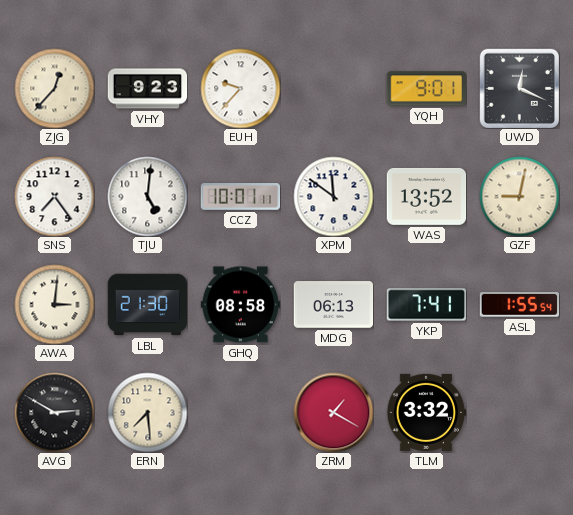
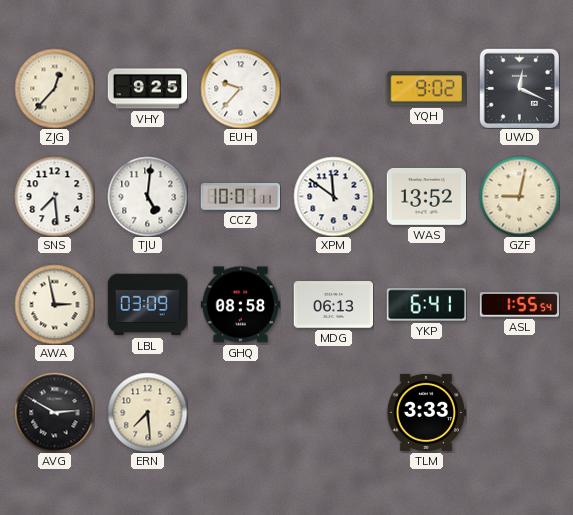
VHY: 9:23 -> 9:25
YQH: 9:01 -> 9:02
SNS: 7:24 -> 7:29
AWA: 3:01 -> 2:58
LBL: 21:30 -> 03:09
YKP: 7:41 -> 6:41
ZRM: 1:20 -> none
TLM: 3:32 -> 3:33
